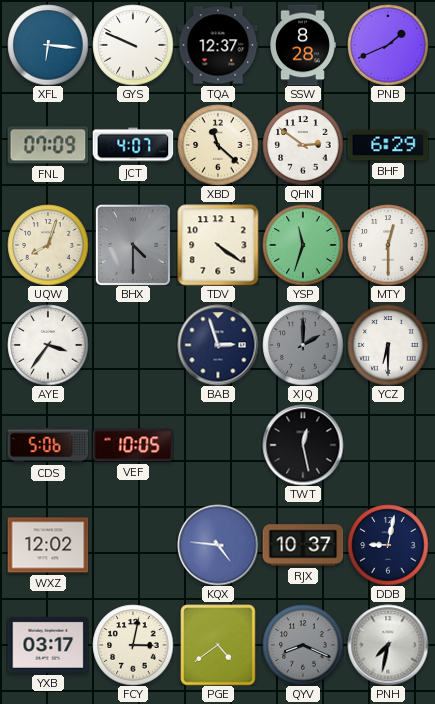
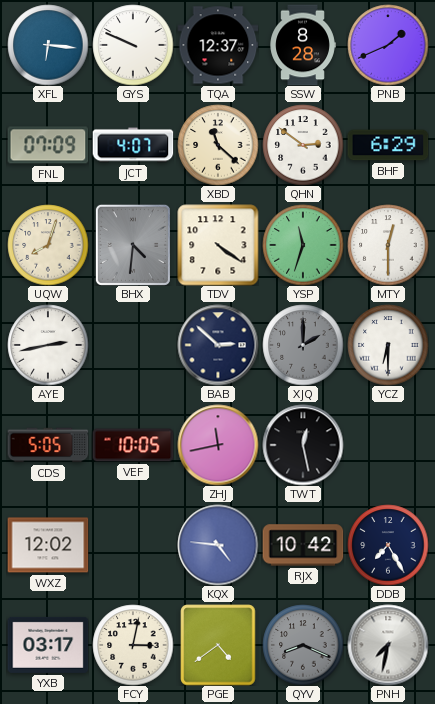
BHX: 4:30 -> 4:31
AYE: 3:36 -> 2:43
BAB: 2:57 -> 2:52
CDS: 5:06 -> 5:05
ZHJ: none -> 11:43
RJX: 10:37 -> 10:42
DDB: 9:02 -> 7:25
